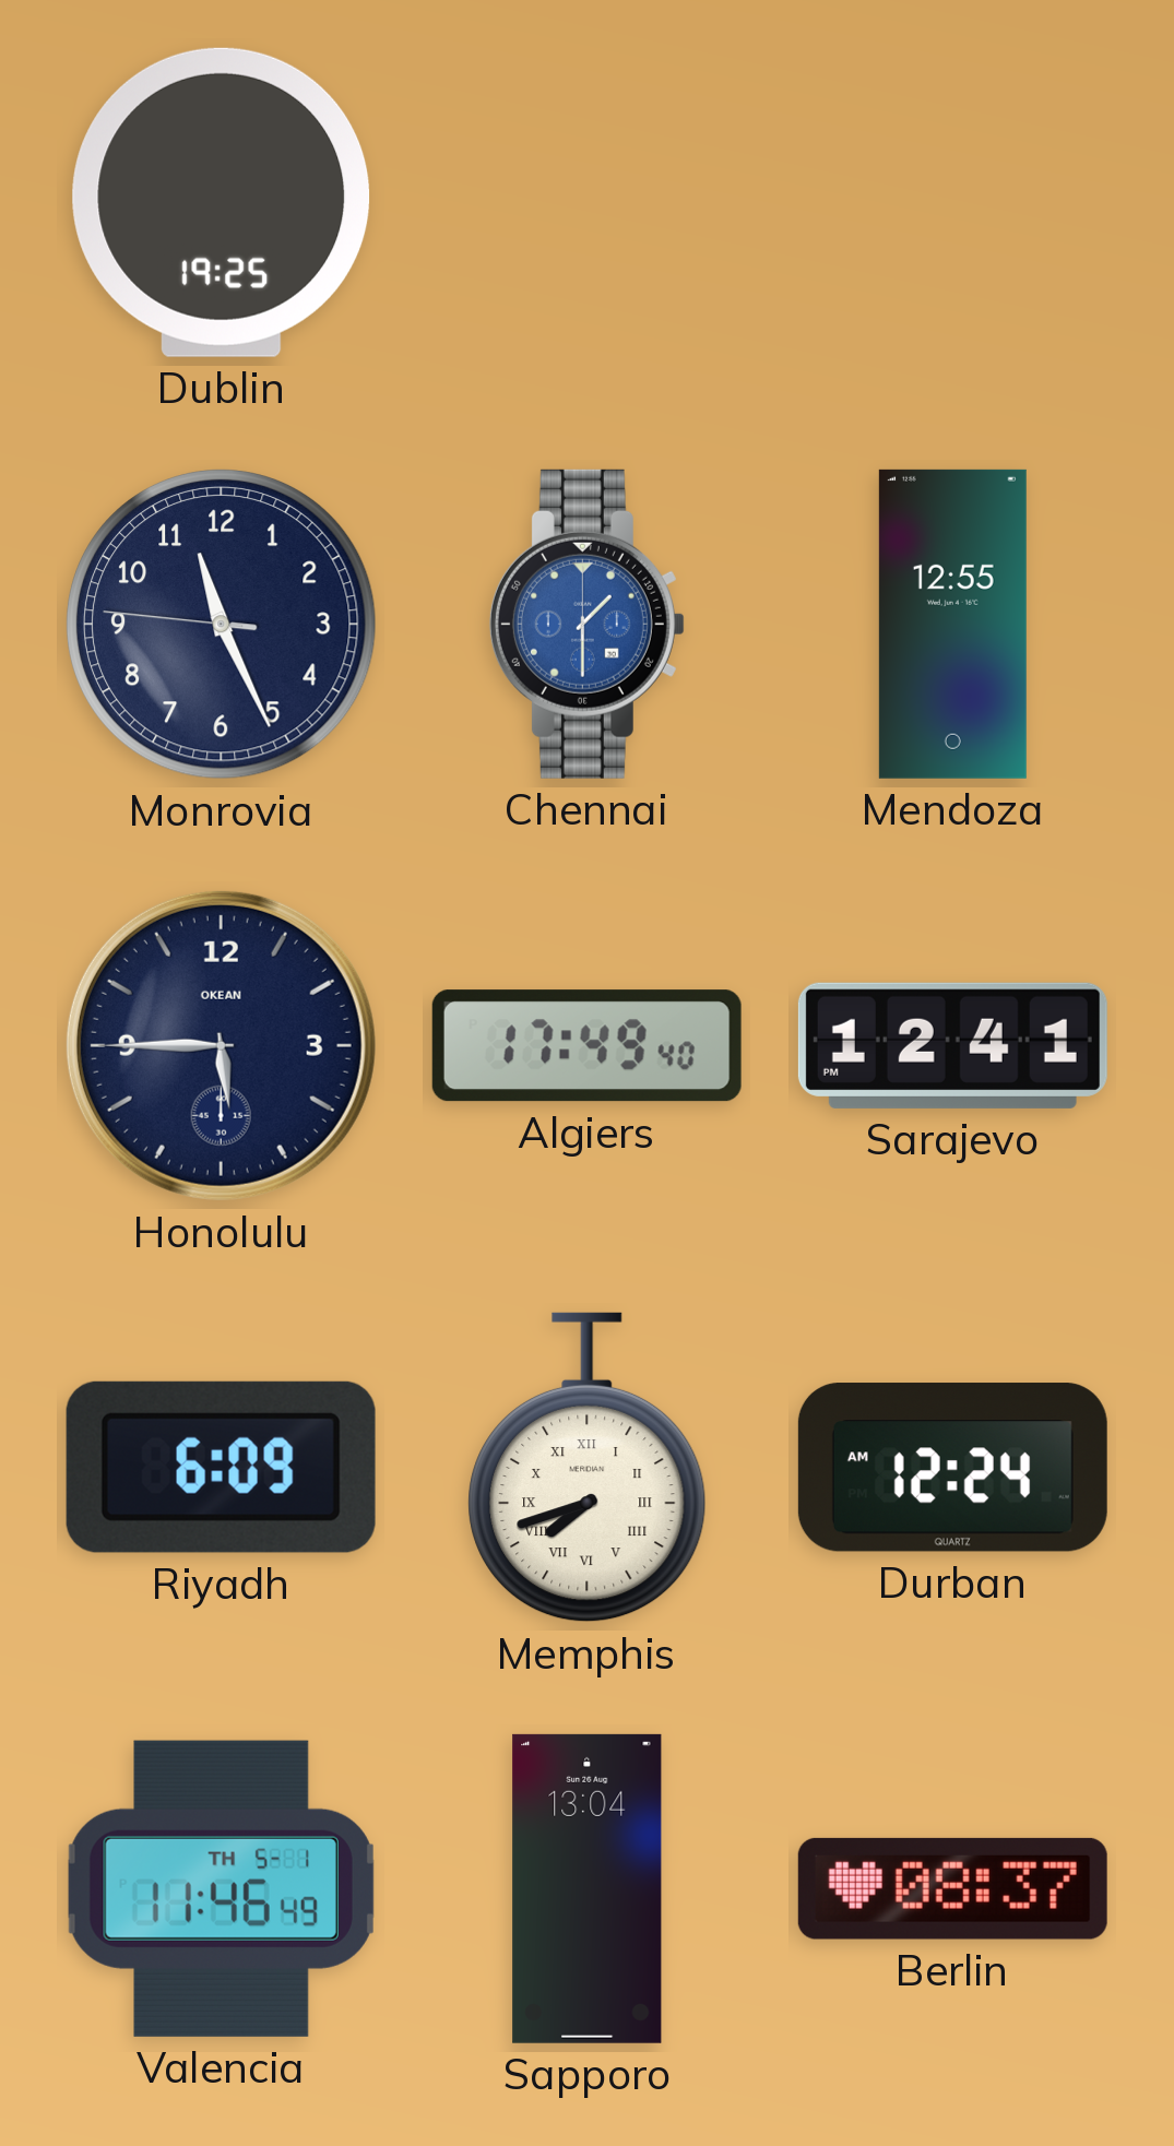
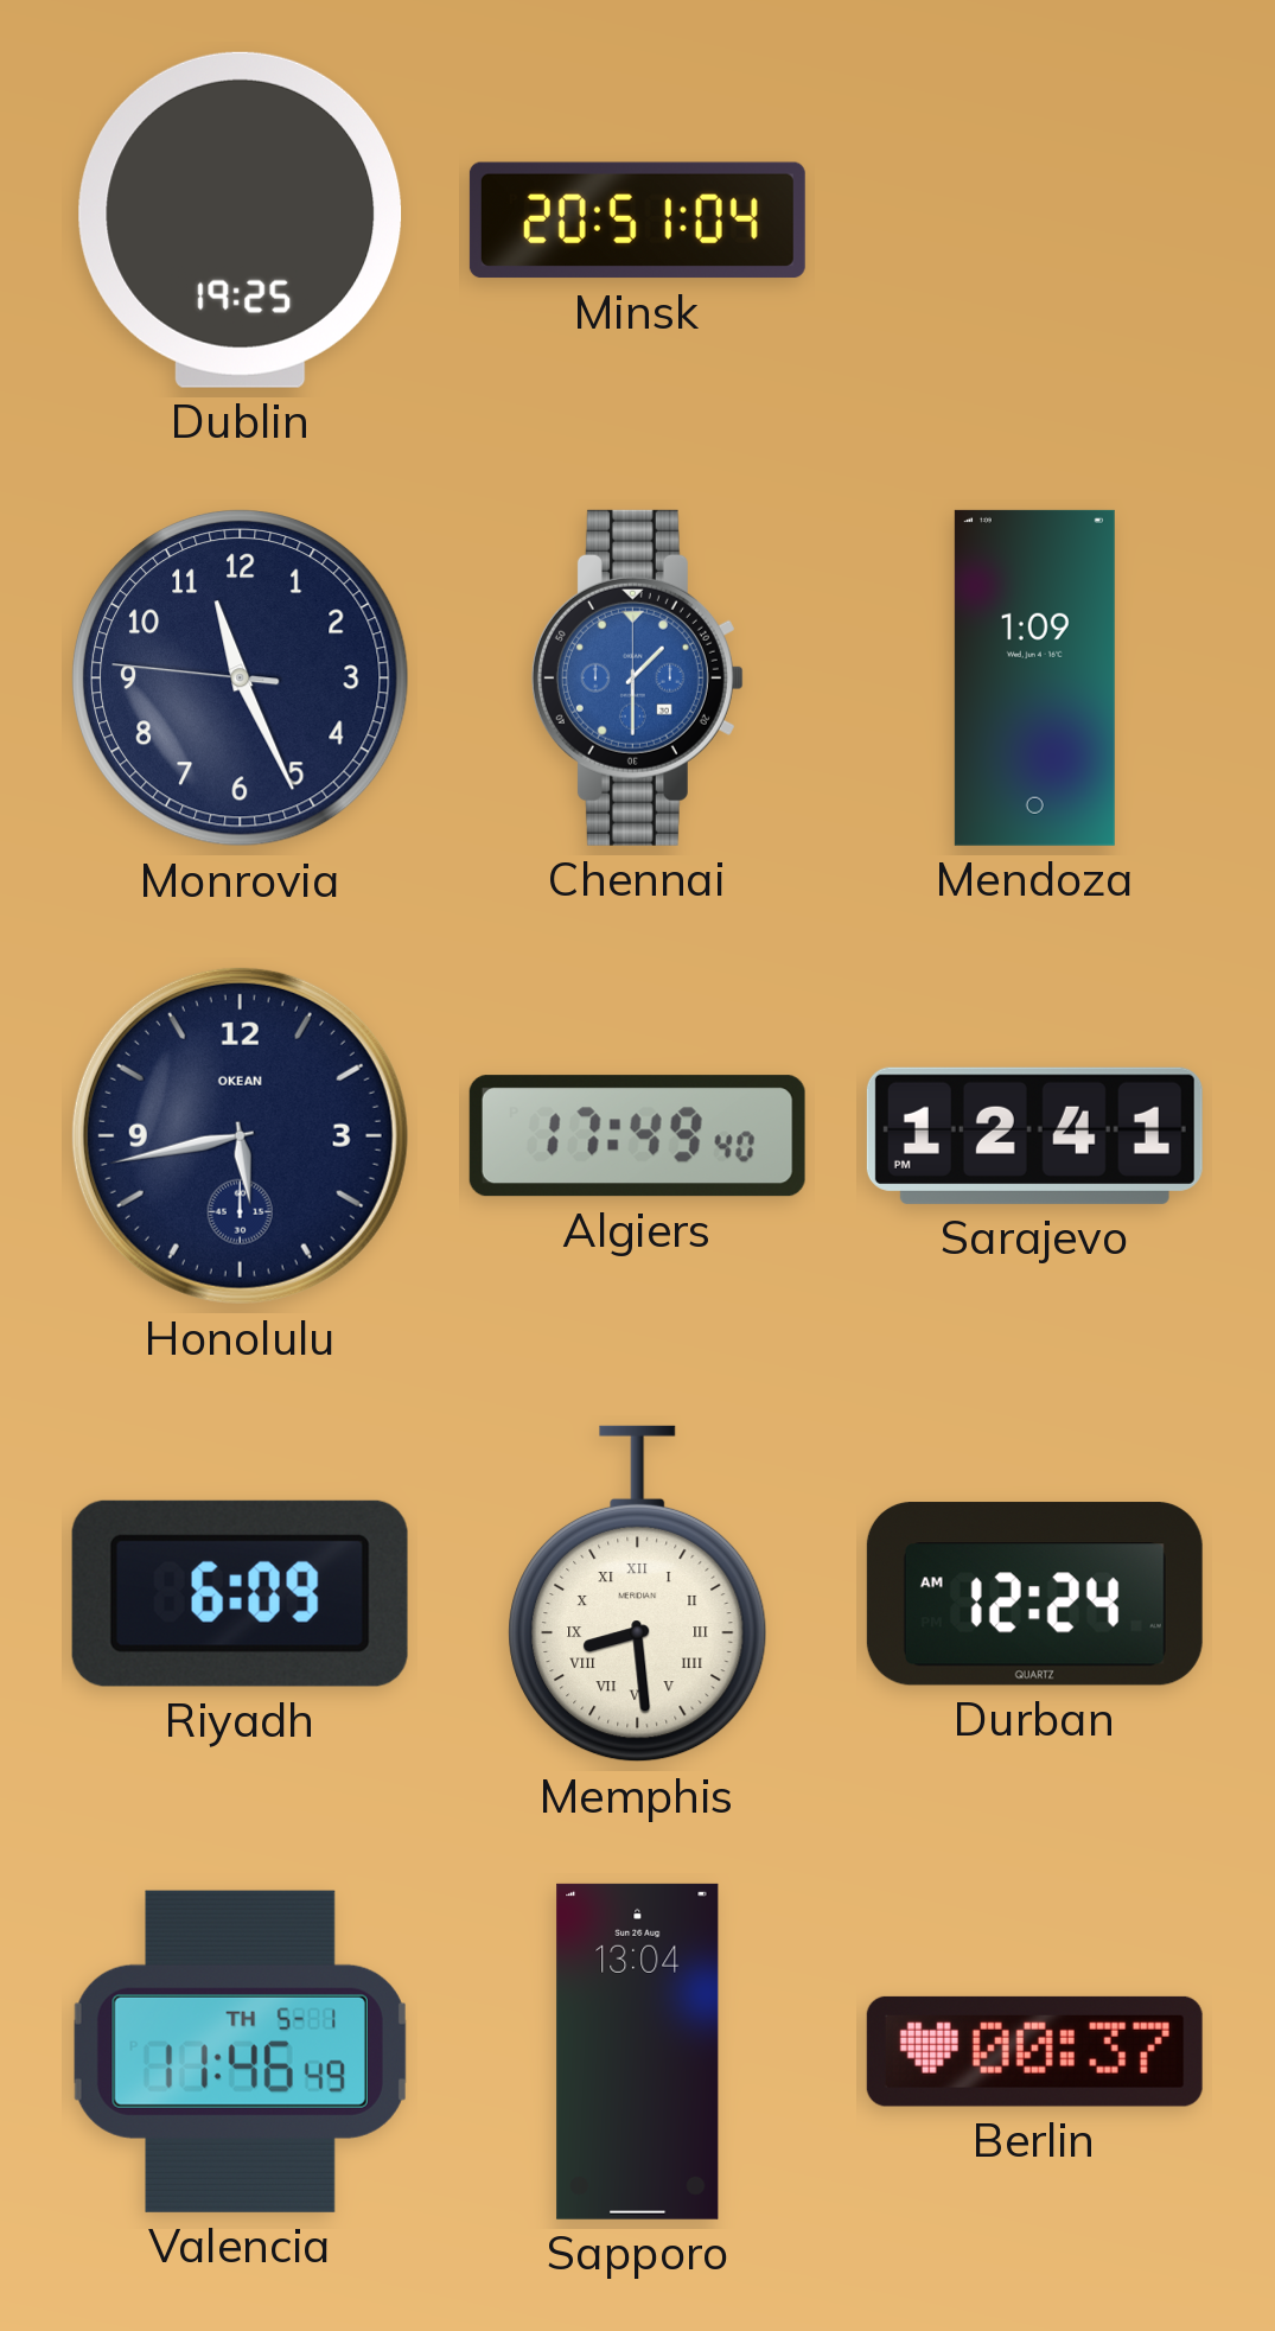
Minsk: none -> 20:51
Mendoza: 12:55 -> 1:09
Honolulu: 5:45 -> 5:43
Memphis: 7:42 -> 8:29
Berlin: 08:37 -> 00:37
